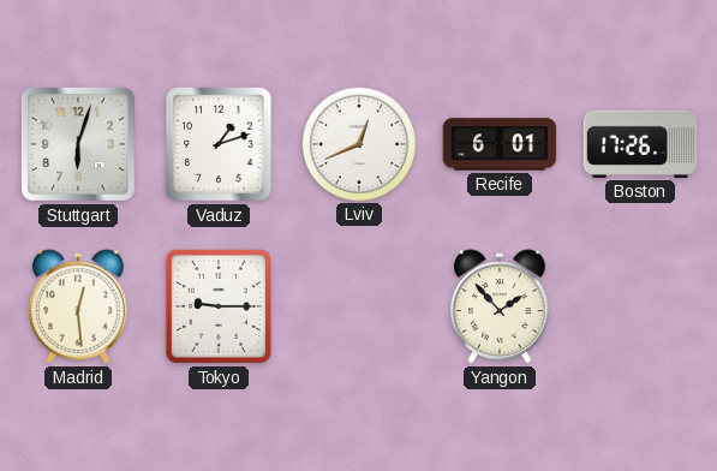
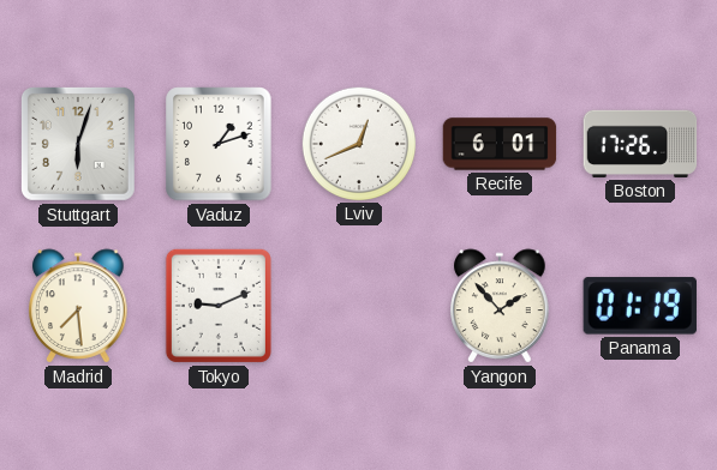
Madrid: 12:29 -> 7:29
Tokyo: 9:15 -> 9:11
Panama: none -> 01:19
